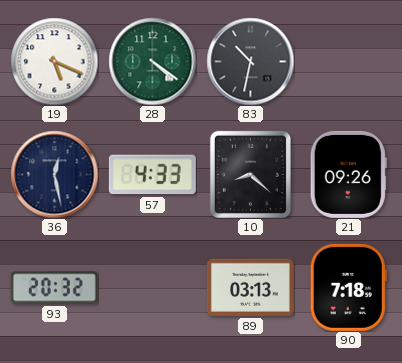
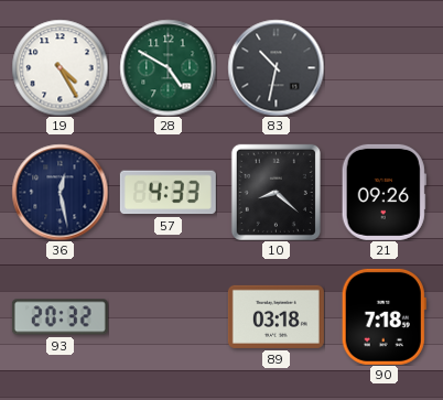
19: 5:19 -> 4:25
28: 4:21 -> 4:50
89: 03:13 -> 03:18
